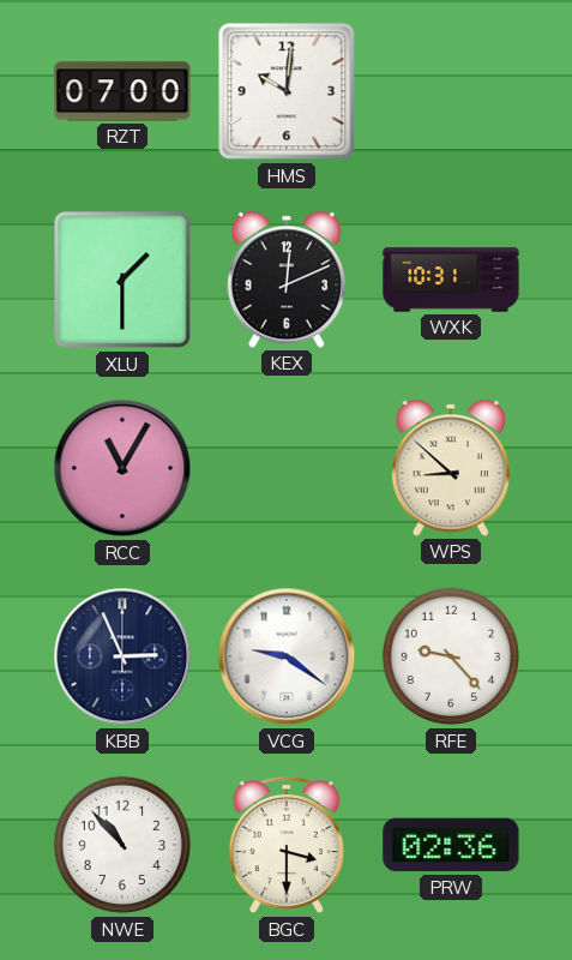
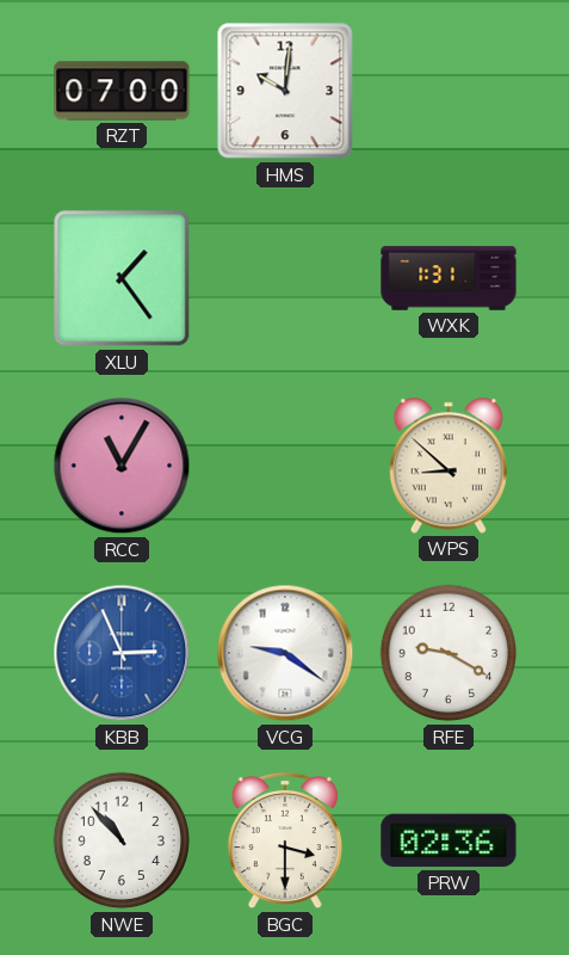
XLU: 1:30 -> 1:24
KEX: 12:11 -> none
WXK: 10:31 -> 1:31
KBB dial: navy -> blue
RFE: 9:23 -> 9:20
